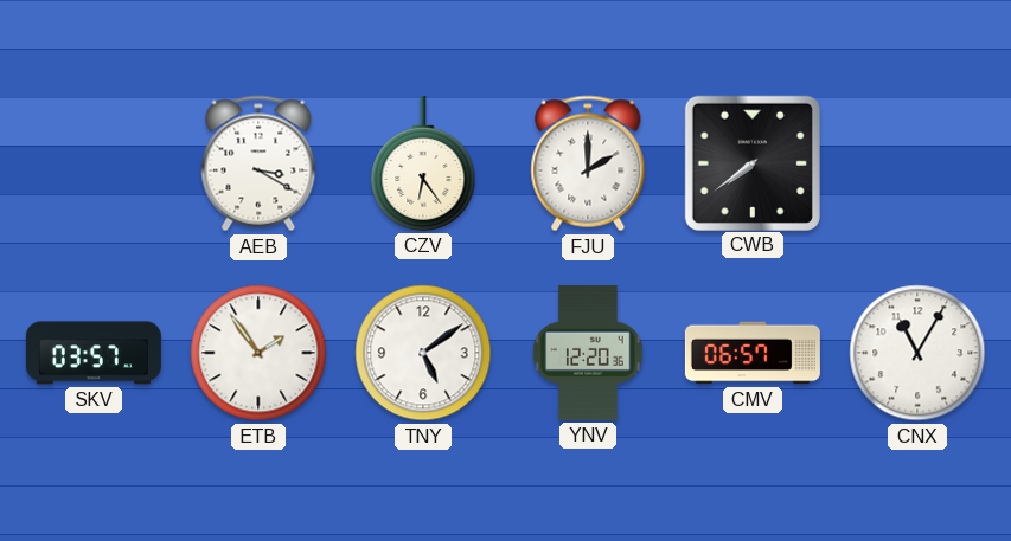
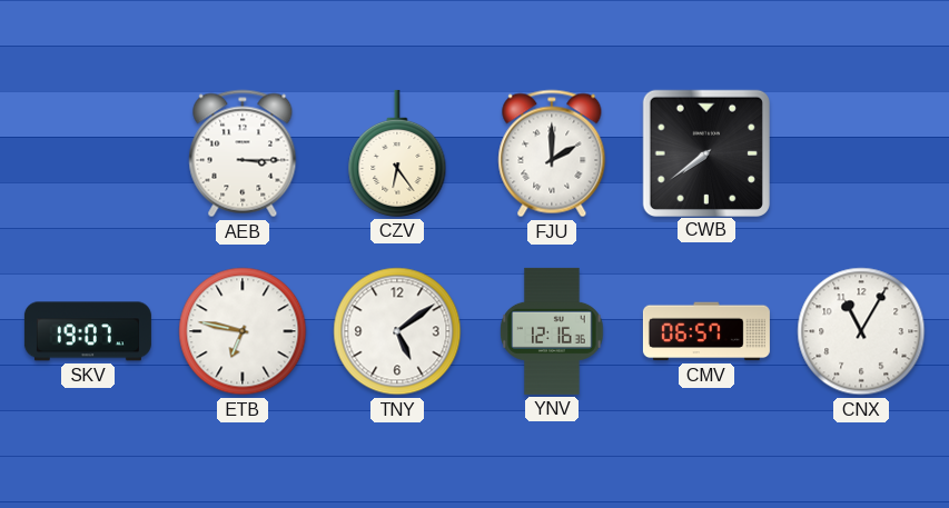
AEB: 3:20 -> 3:15
SKV: 03:57 -> 19:07
ETB: 1:54 -> 6:47
YNV: 12:20 -> 12:16
